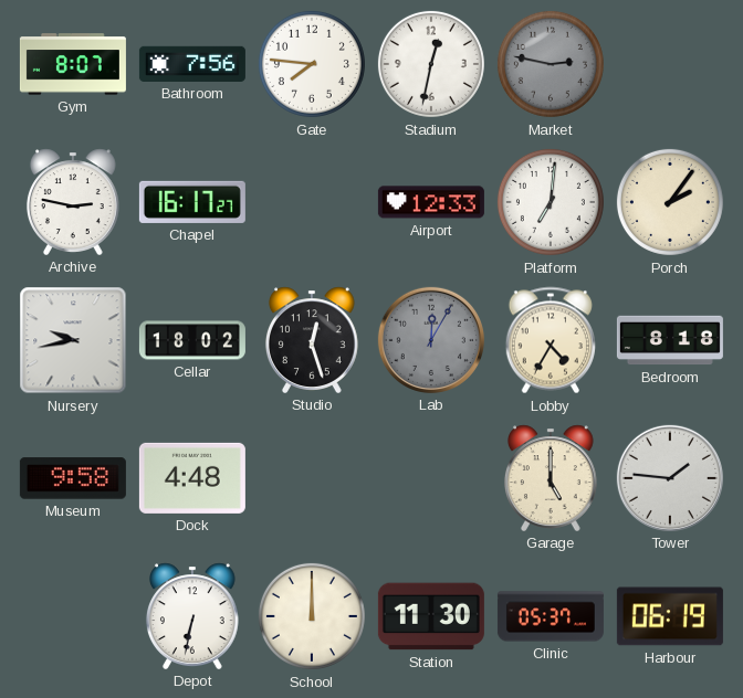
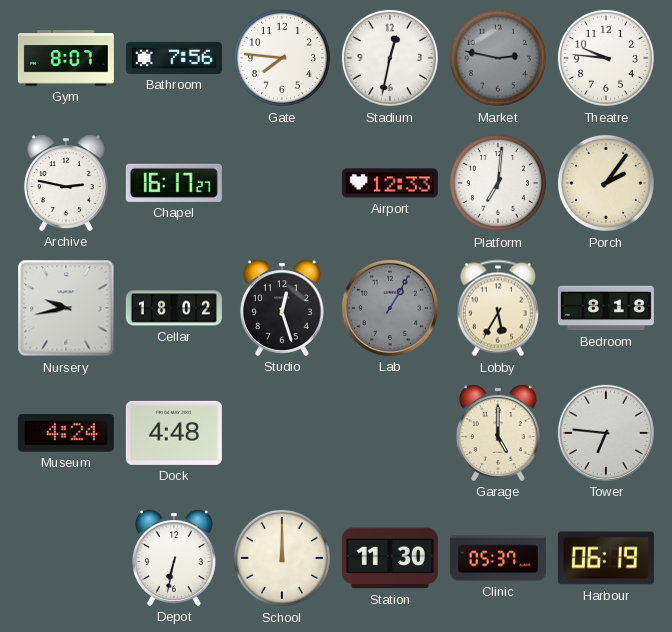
Theatre: none -> 9:46
Lab: 12:05 -> 1:05
Lobby: 4:35 -> 5:35
Museum: 9:58 -> 4:24
Tower: 1:46 -> 6:46
